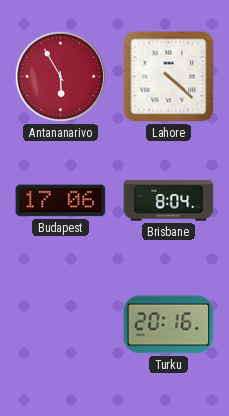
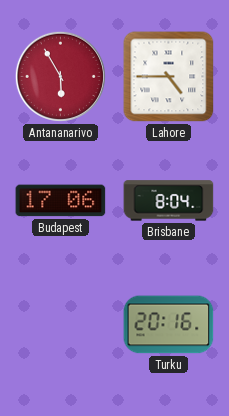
Lahore: 4:22 -> 4:45
